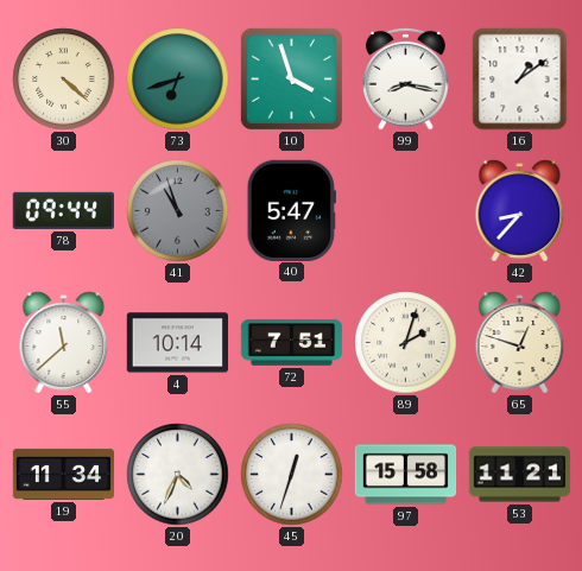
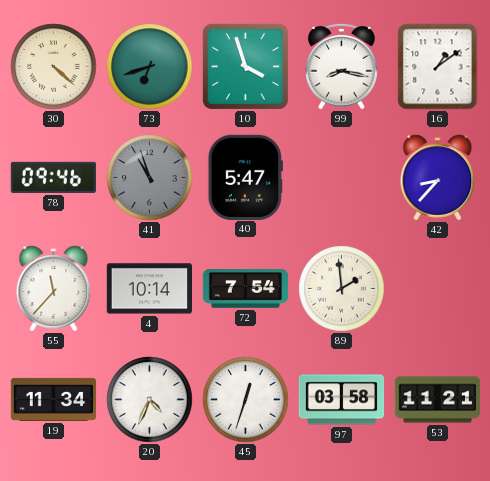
78: 09:44 -> 09:46
55: 11:38 -> 11:37
72: 7:51 -> 7:54
89: 2:03 -> 1:59
65: 12:48 -> none
97: 15:58 -> 03:58
